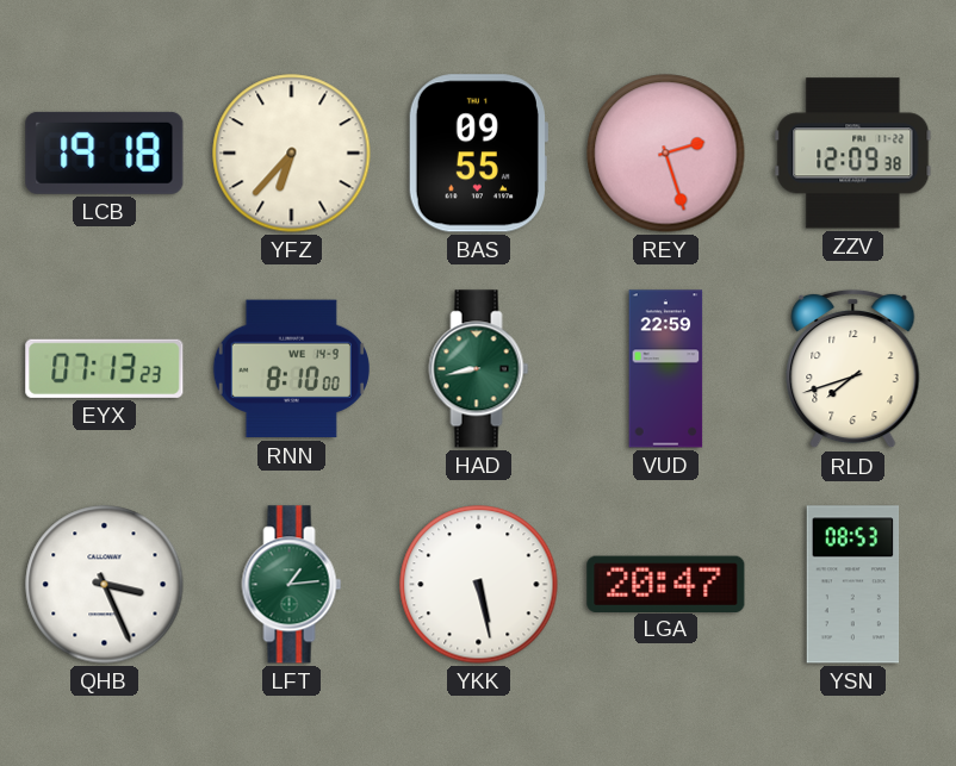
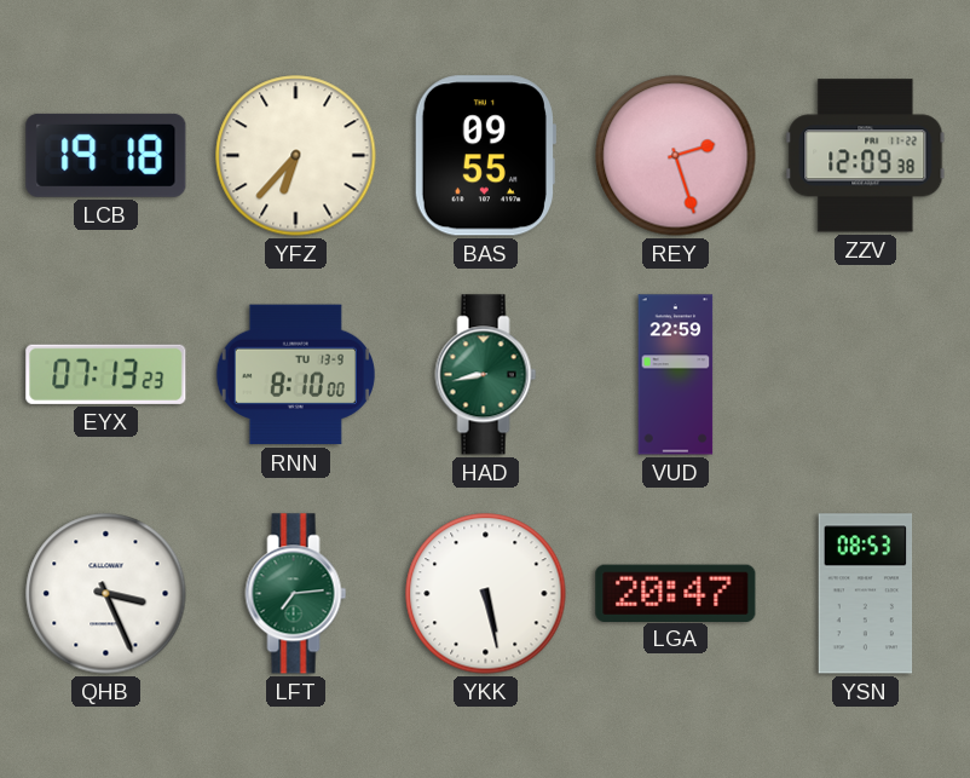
RNN date: WE 14-9 -> TU 13-9
RLD: 7:42 -> none
LFT: 1:14 -> 7:14
